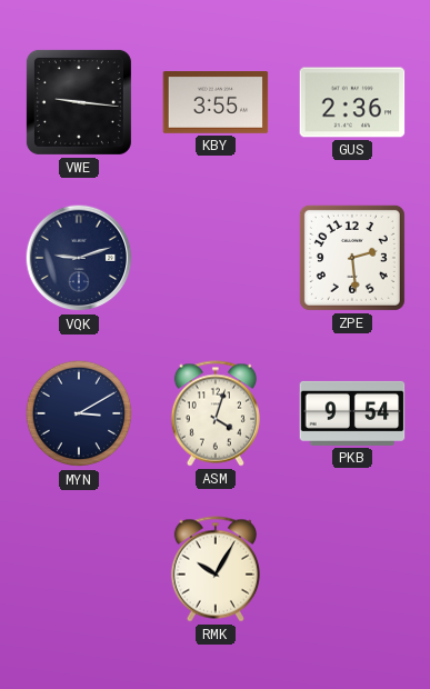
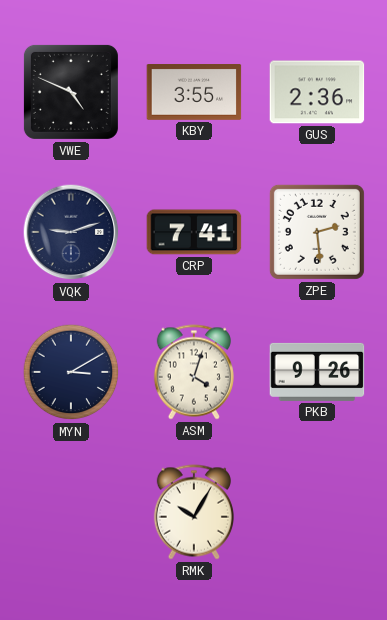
VWE: 9:16 -> 4:49
CRP: none -> 7:41
PKB: 9:54 -> 9:26
